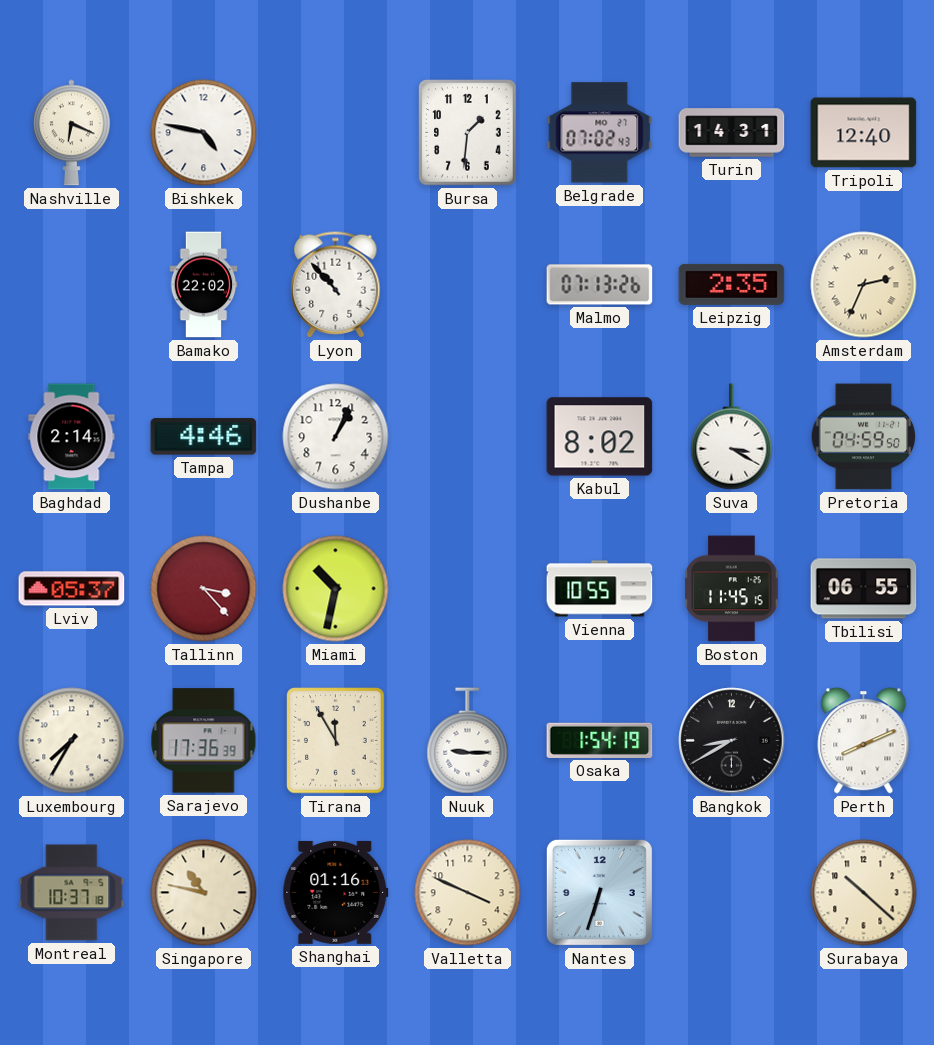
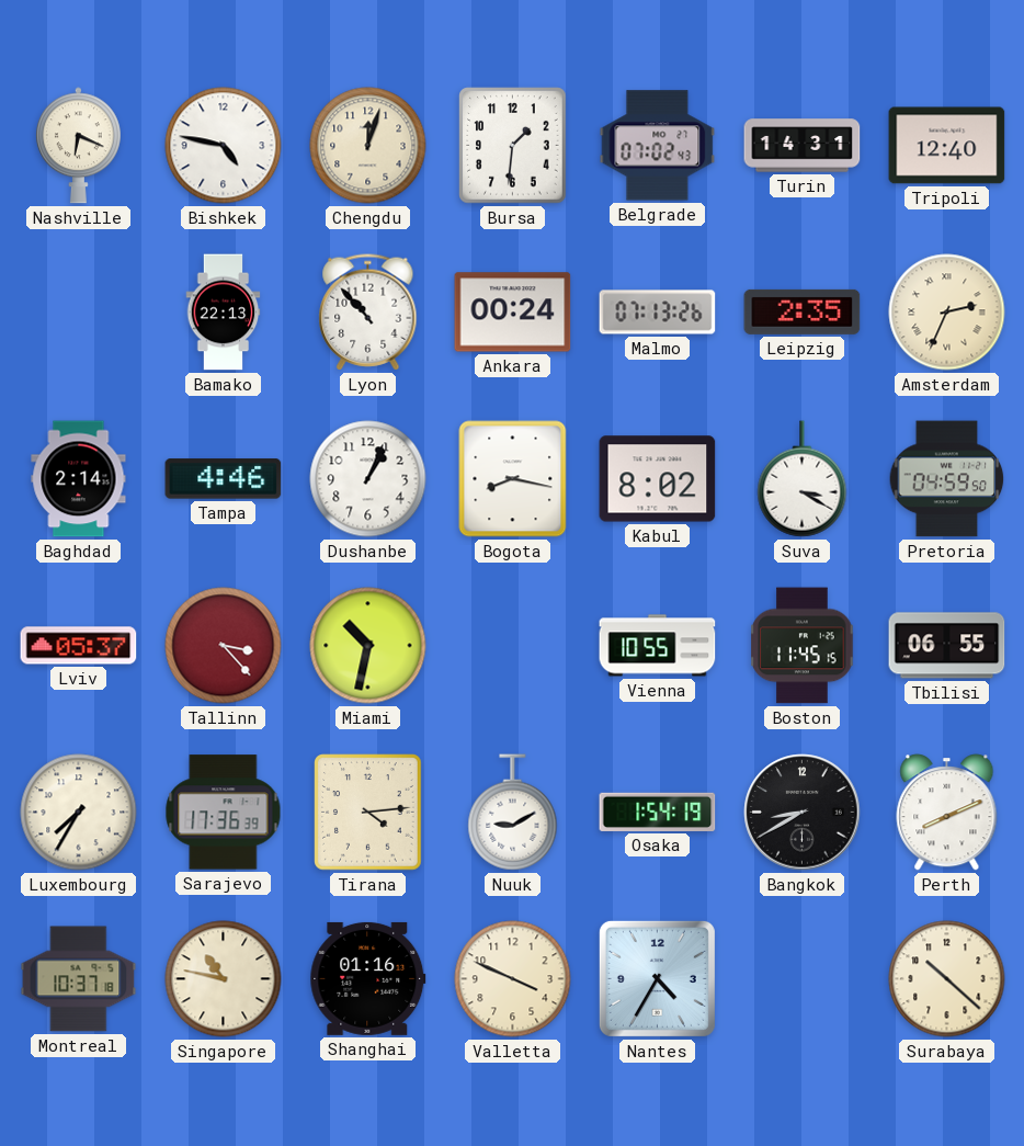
Chengdu: none -> 12:03
Bamako: 22:02 -> 22:13
Ankara: none -> 00:24
Bogota: none -> 8:17
Tirana: 11:55 -> 4:14
Nuuk: 9:15 -> 9:10
Nantes: 6:33 -> 4:35
